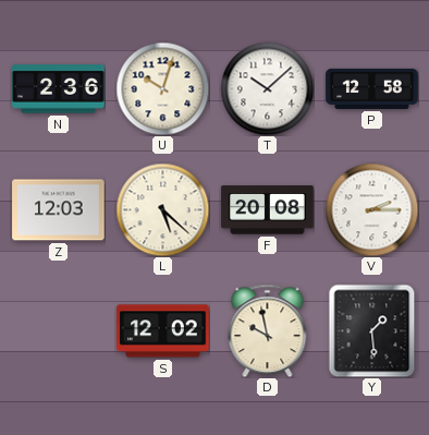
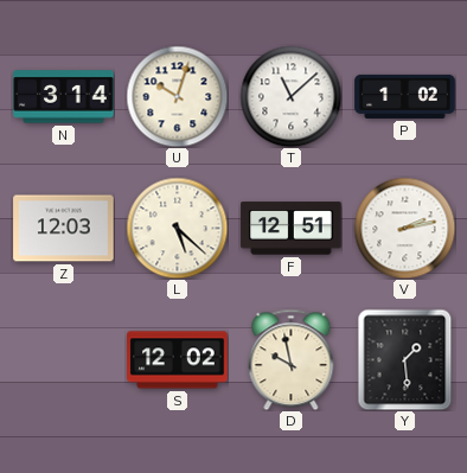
N: 2:36 -> 3:14
T: 10:08 -> 11:08
P: 12:58 -> 1:02
F: 20:08 -> 12:51
V: 2:15 -> 2:13
